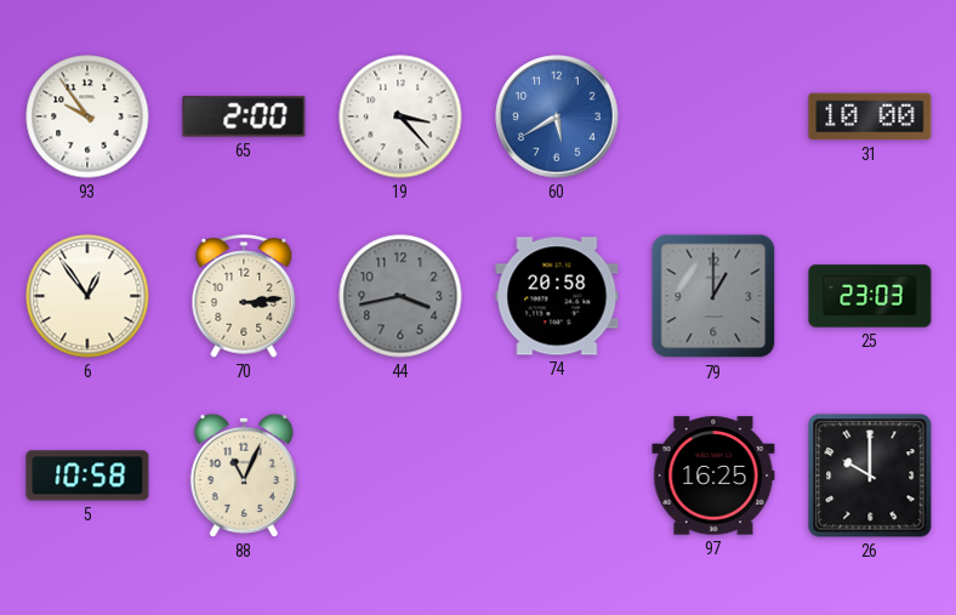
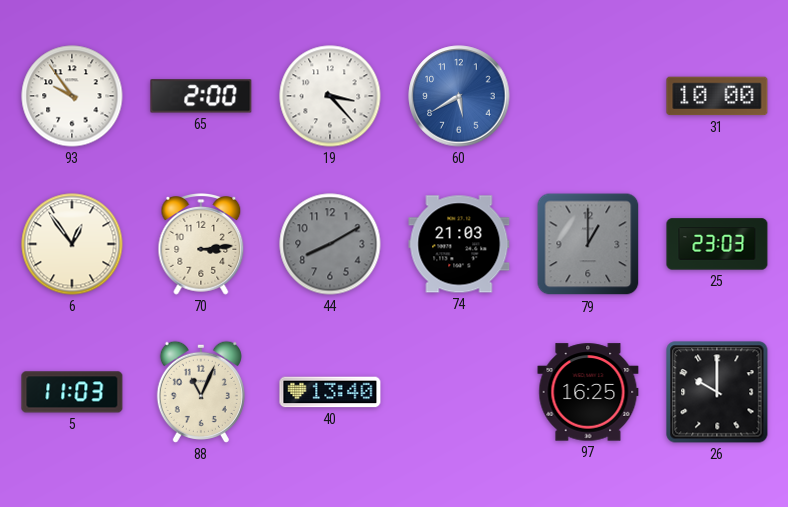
44: 3:43 -> 8:10
74: 20:58 -> 21:03
5: 10:58 -> 11:03
40: none -> 13:40
